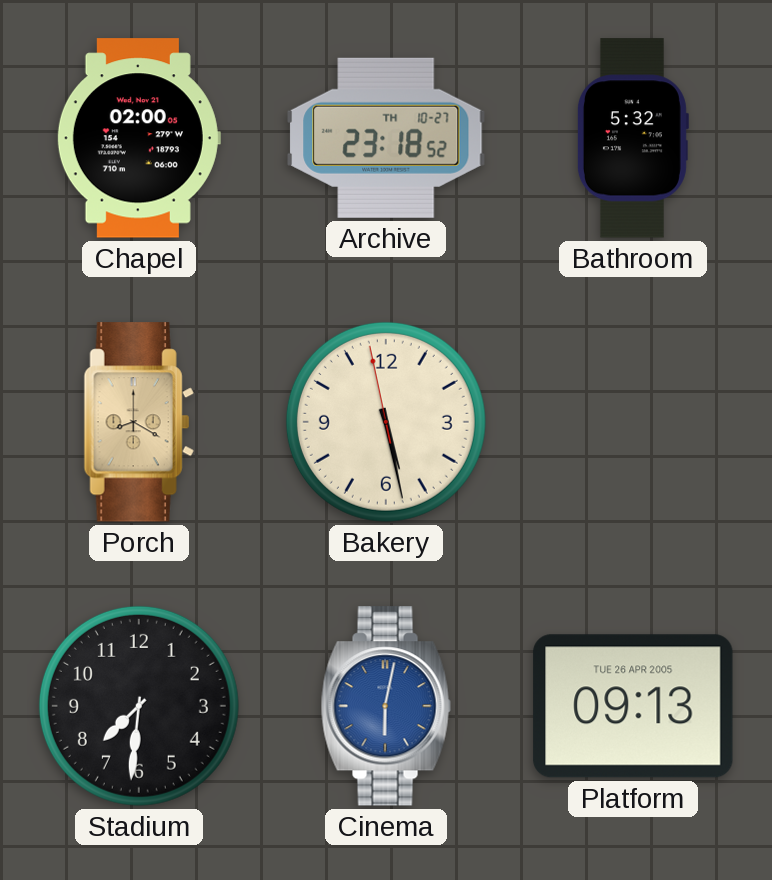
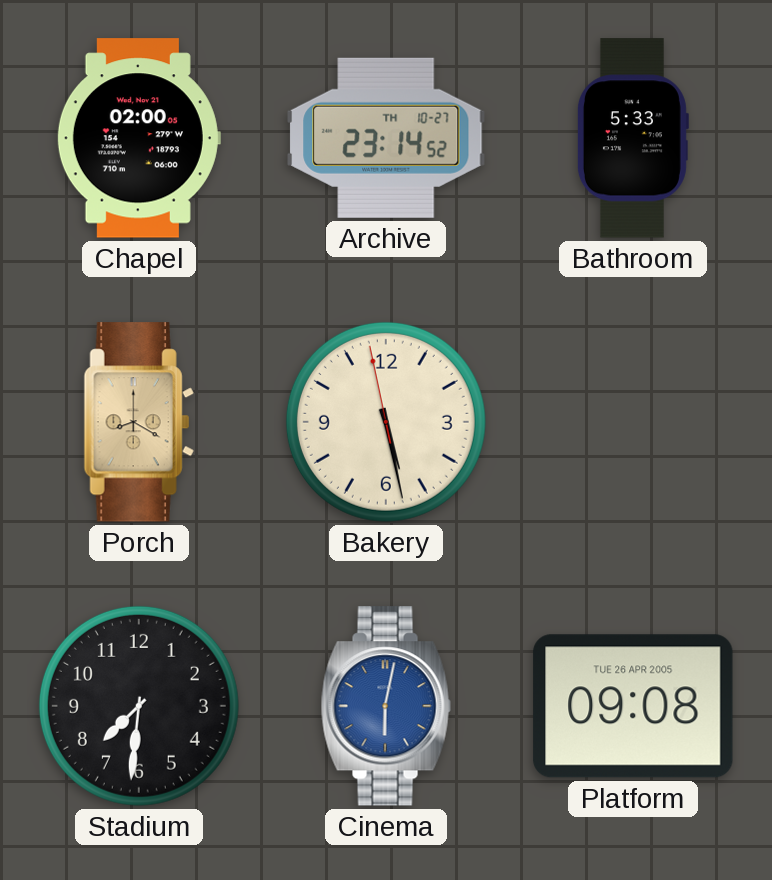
Archive: 23:18 -> 23:14
Bathroom: 5:32 -> 5:33
Platform: 09:13 -> 09:08
